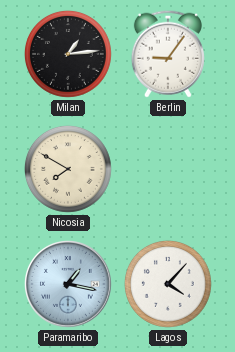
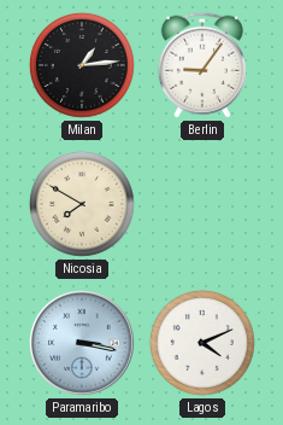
Paramaribo: 1:17 -> 3:17
Lagos: 4:07 -> 4:11
